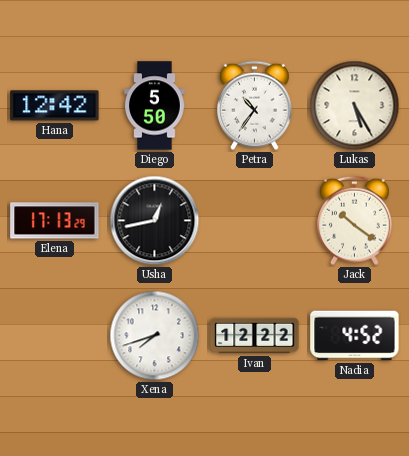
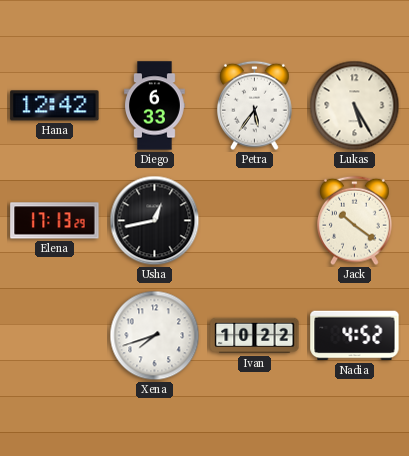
Diego: 5:50 -> 6:33
Petra: 10:36 -> 5:36
Ivan: 12:22 -> 10:22
